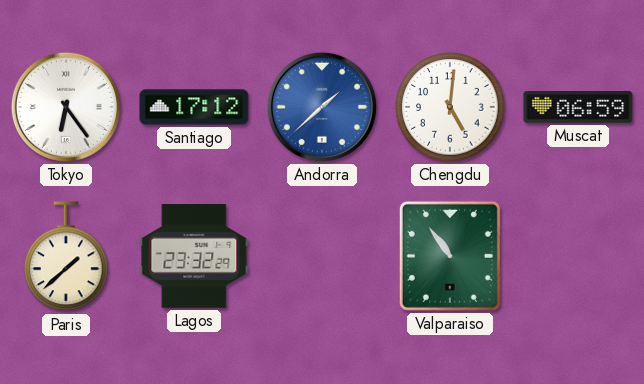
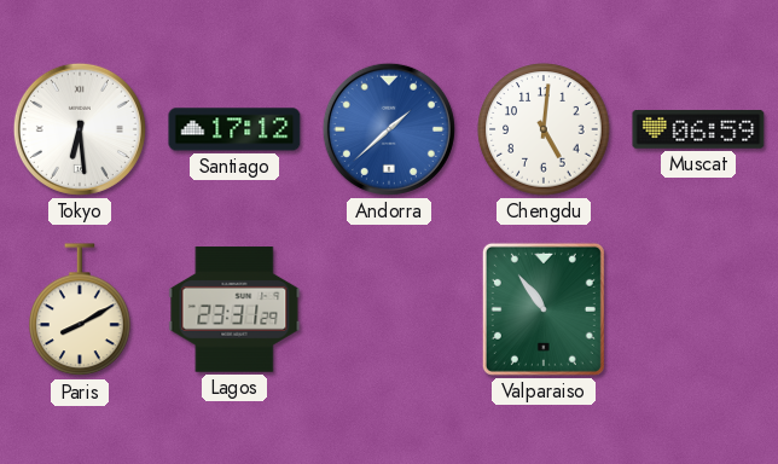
Tokyo: 6:24 -> 6:29
Paris: 1:38 -> 8:10
Lagos: 23:32 -> 23:31
